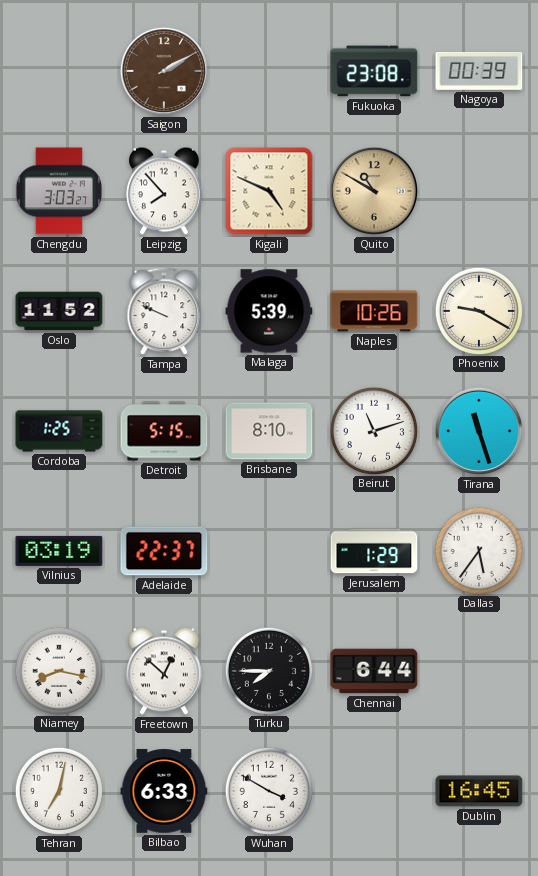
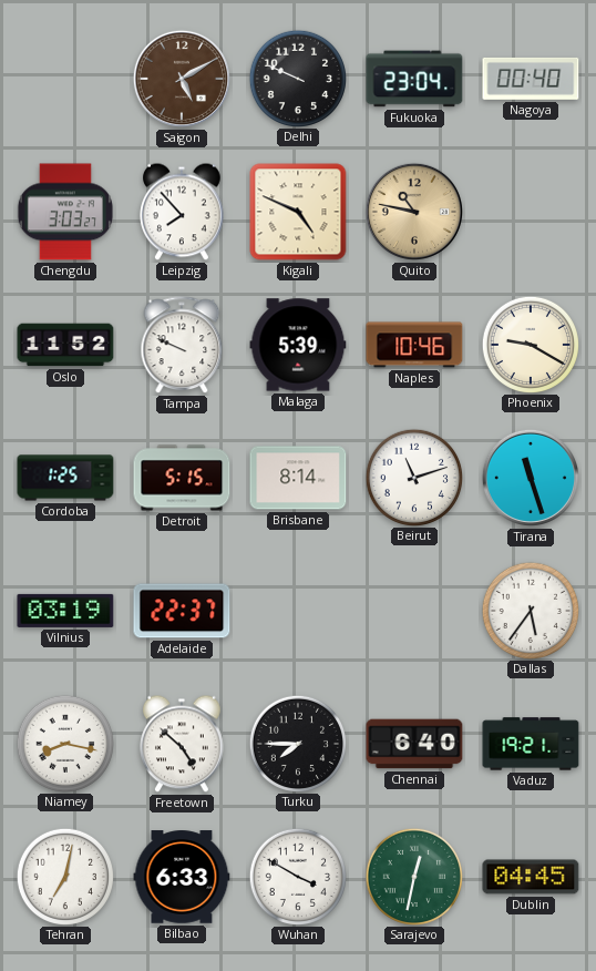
Saigon: 2:10 -> 5:10
Delhi: none -> 9:49
Fukuoka: 23:08 -> 23:04
Nagoya: 00:39 -> 00:40
Quito: 10:50 -> 10:47
Naples: 10:26 -> 10:46
Brisbane: 8:10 -> 8:14
Jerusalem: 1:29 -> none
Freetown: 12:52 -> 4:52
Chennai: 6:44 -> 6:40
Vaduz: none -> 19:21
Sarajevo: none -> 12:32
Dublin: 16:45 -> 04:45
